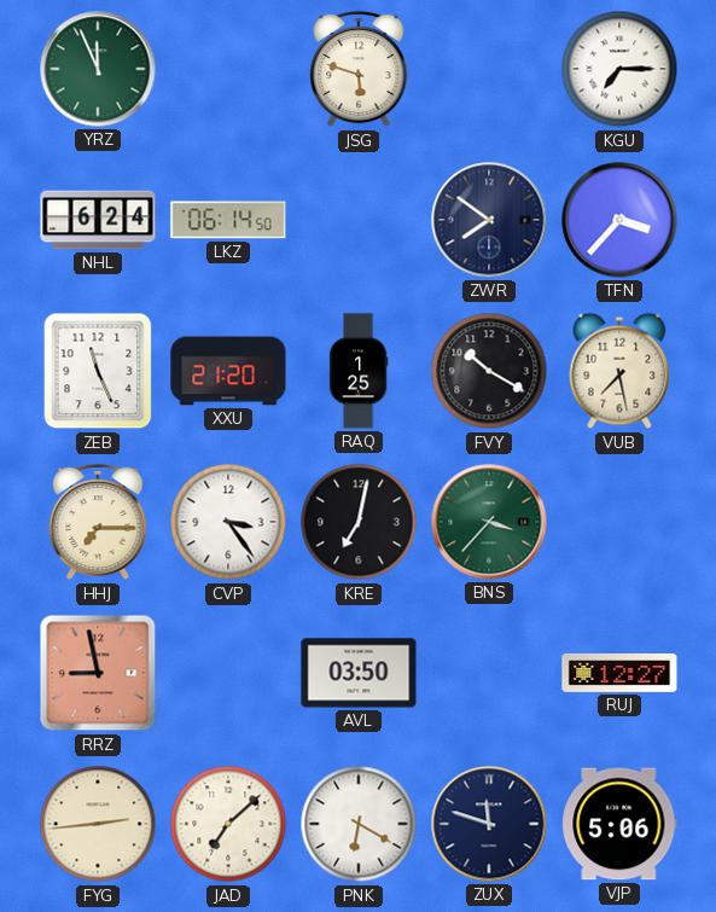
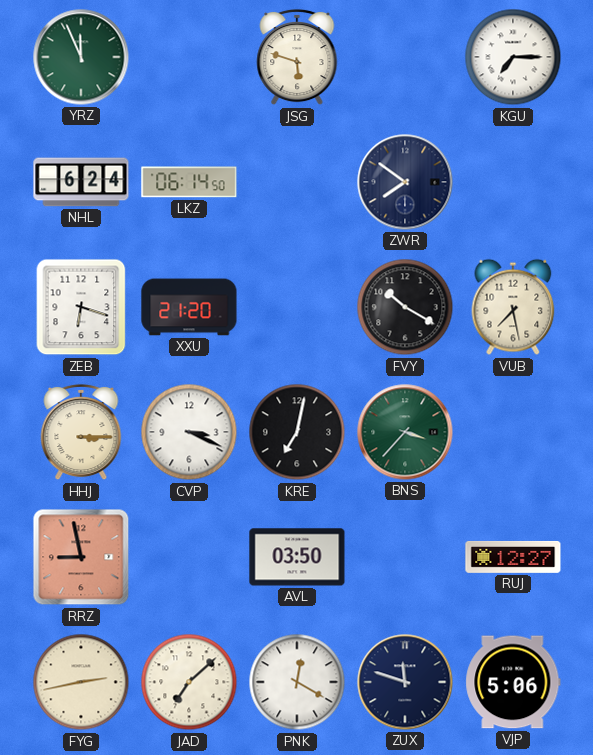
TFN: 3:37 -> none
ZEB: 11:26 -> 6:18
RAQ: 1:25 -> none
HHJ: 7:15 -> 3:15
CVP: 3:24 -> 3:19
FYG: 2:44 -> 2:43
PNK: 6:20 -> 12:20
